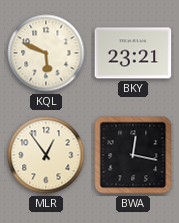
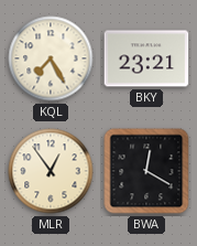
KQL: 5:49 -> 7:25
BWA: 12:17 -> 12:20
